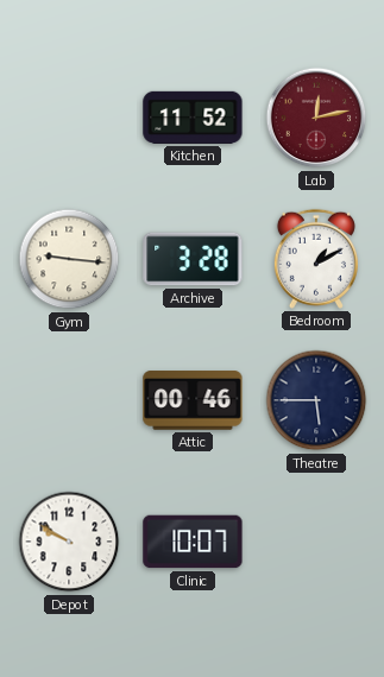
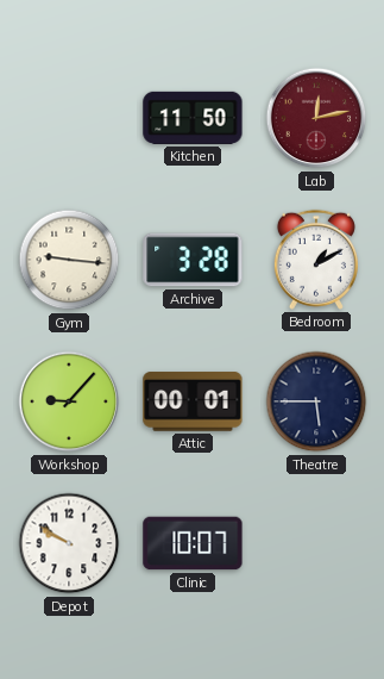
Kitchen: 11:52 -> 11:50
Workshop: none -> 9:07
Attic: 00:46 -> 00:01
